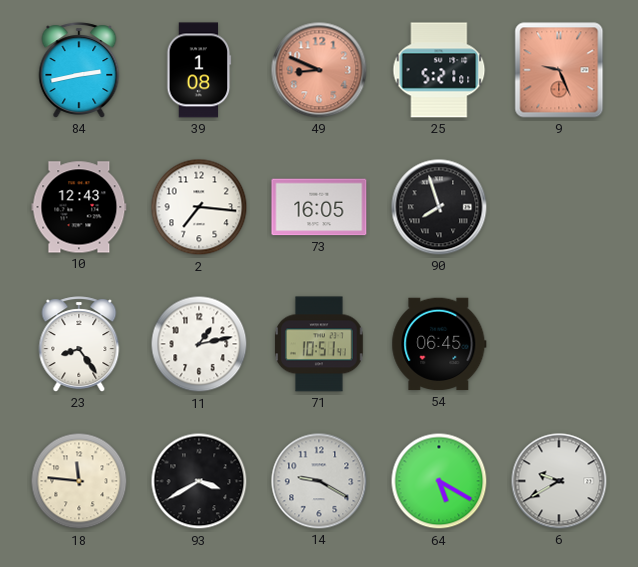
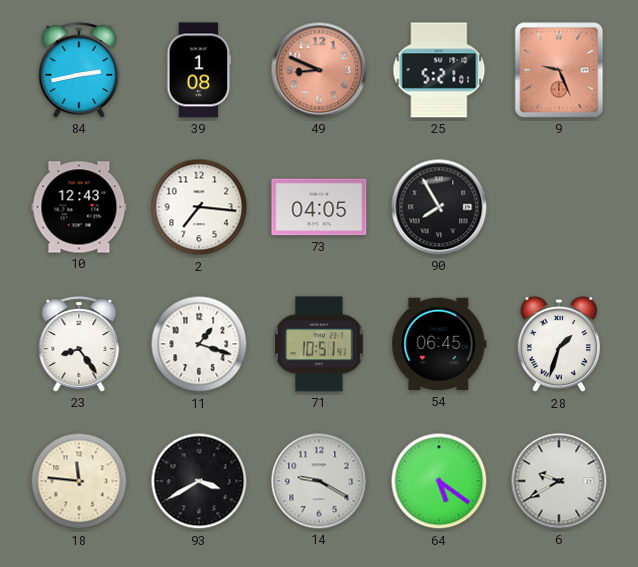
73: 16:05 -> 04:05
90: 7:57 -> 7:55
11: 1:13 -> 1:18
28: none -> 1:33
64: 5:20 -> 5:21
